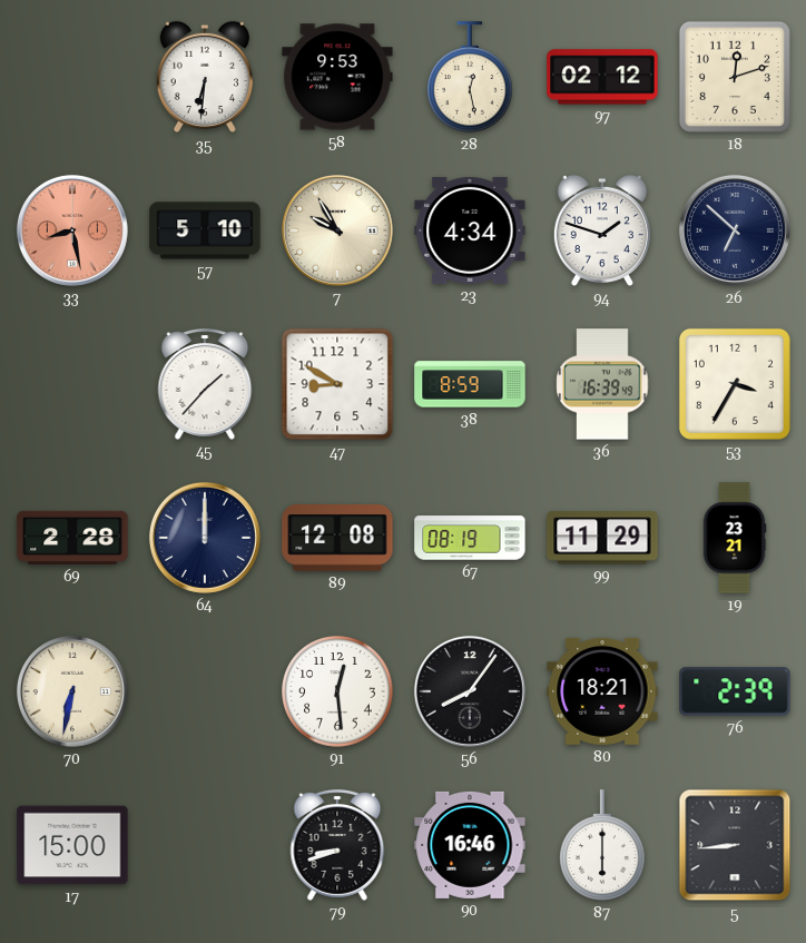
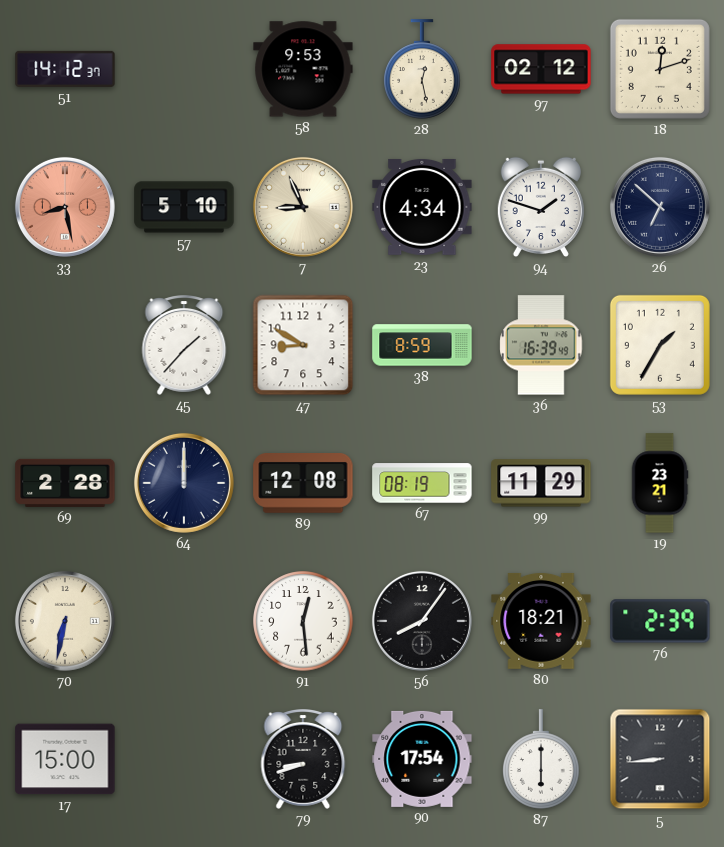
51: none -> 14:12
35: 6:31 -> none
7: 9:55 -> 8:56
53: 3:35 -> 1:35
90: 16:46 -> 17:54
